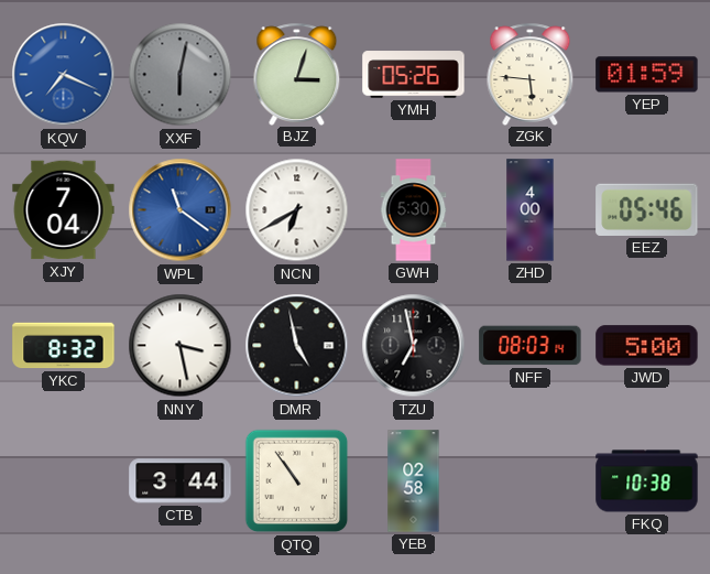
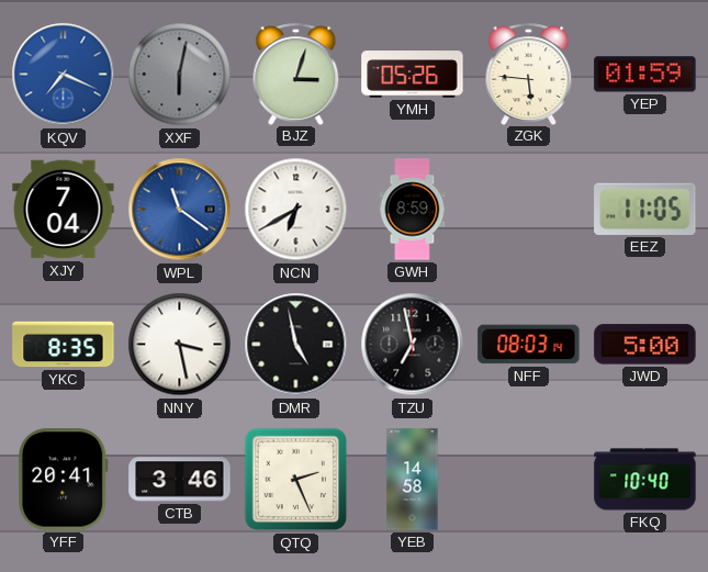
GWH: 5:30 -> 8:59
ZHD: 4:00 -> none
EEZ: 05:46 -> 11:05
YKC: 8:32 -> 8:35
YFF: none -> 20:41
CTB: 3:44 -> 3:46
QTQ: 10:54 -> 2:26
YEB: 02:58 -> 14:58
FKQ: 10:38 -> 10:40
